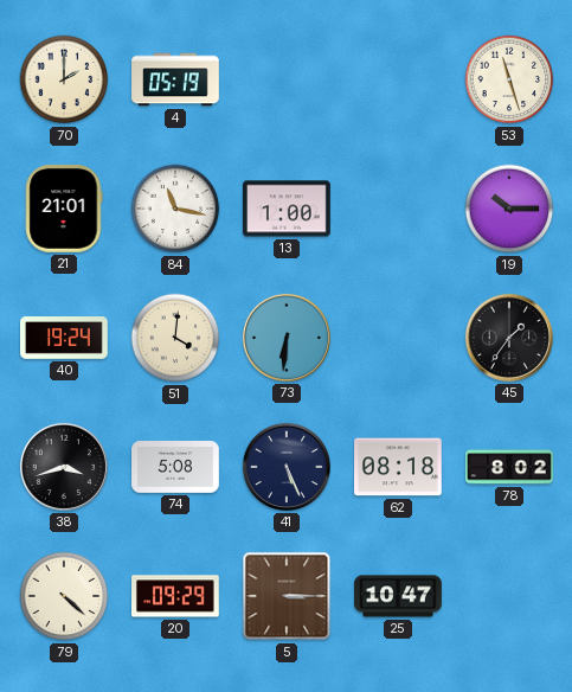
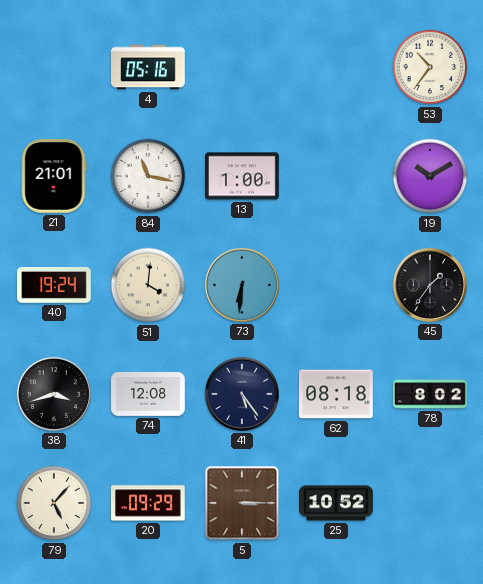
70: 2:00 -> none
4: 05:19 -> 05:16
53: 11:27 -> 10:36
19: 10:15 -> 10:10
74: 5:08 -> 12:08
41: 5:26 -> 5:24
79: 4:22 -> 5:07
25: 10:47 -> 10:52
